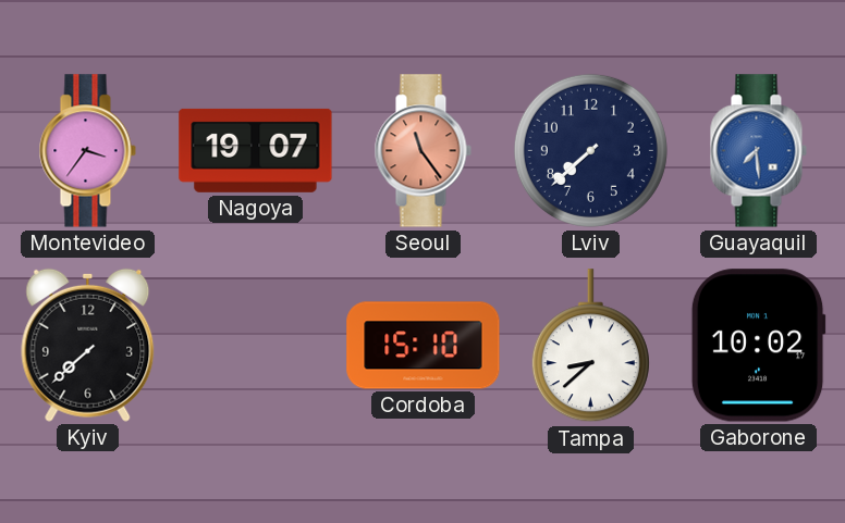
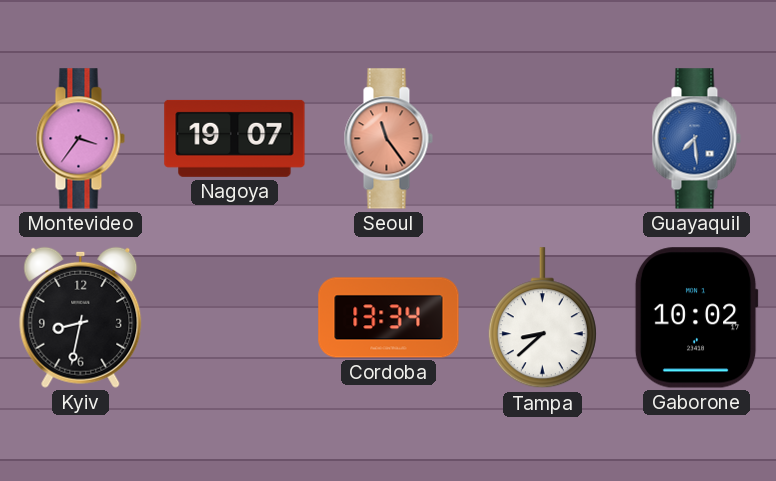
Lviv: 7:38 -> none
Kyiv: 7:38 -> 8:32
Cordoba: 15:10 -> 13:34
